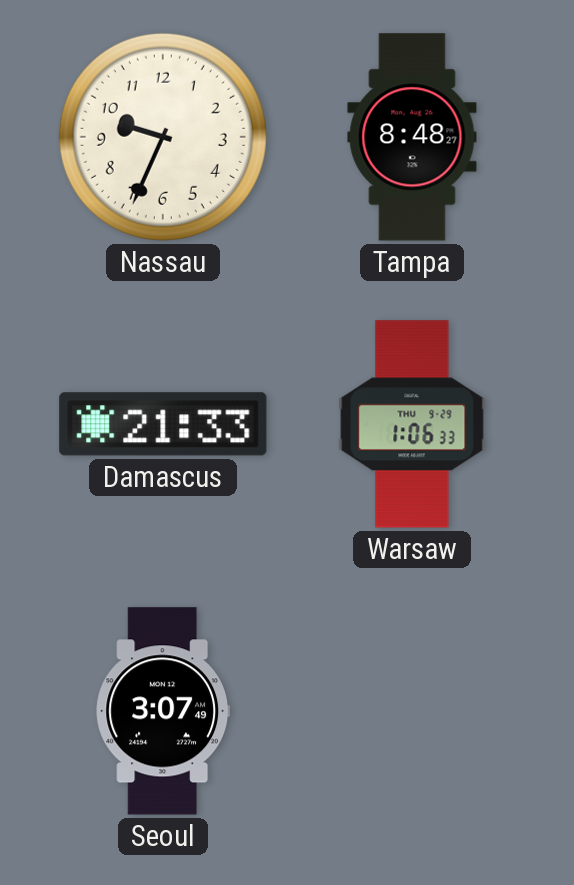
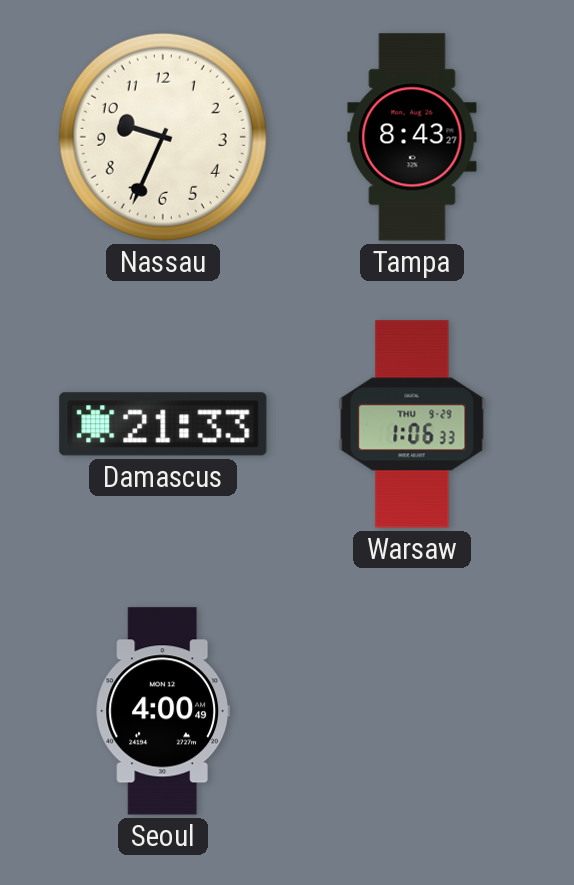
Tampa: 8:48 -> 8:43
Seoul: 3:07 -> 4:00
